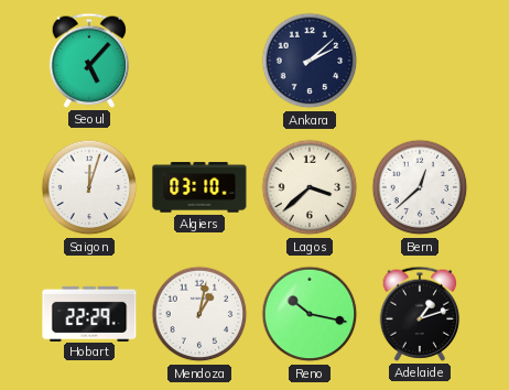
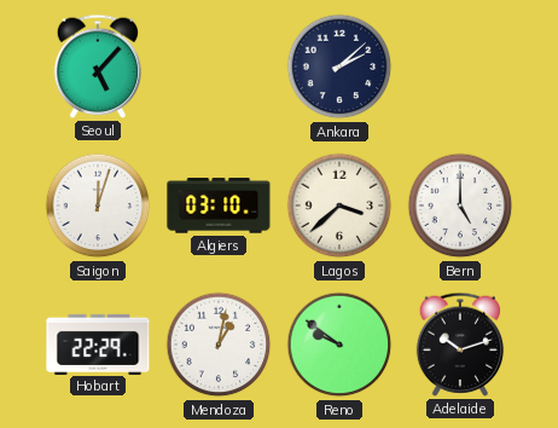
Bern: 12:38 -> 5:00
Reno: 10:17 -> 9:51
Adelaide: 1:12 -> 10:12
